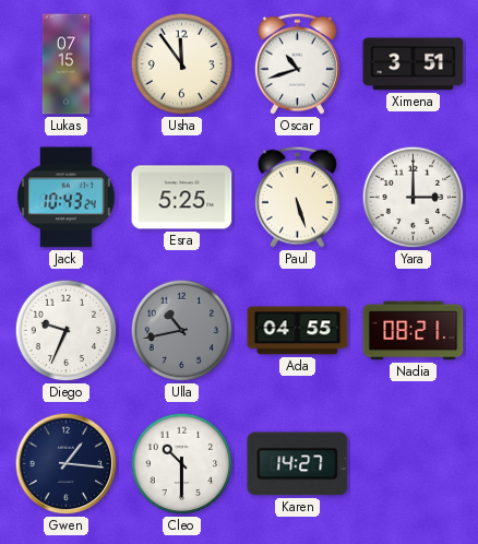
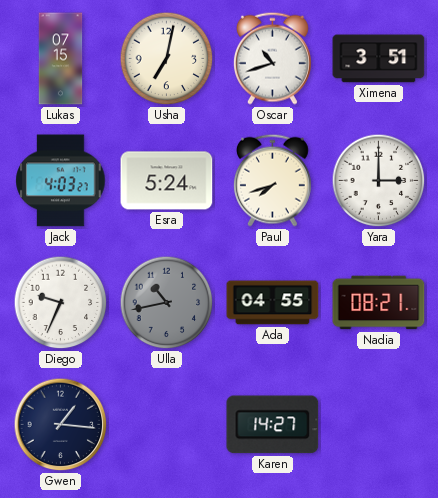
Usha: 11:54 -> 7:02
Jack: 10:43 -> 4:03
Esra: 5:25 -> 5:24
Paul: 5:27 -> 7:42
Cleo: 10:30 -> none
